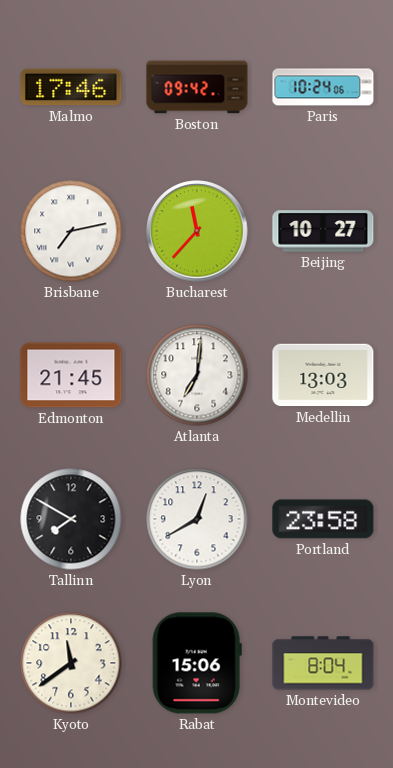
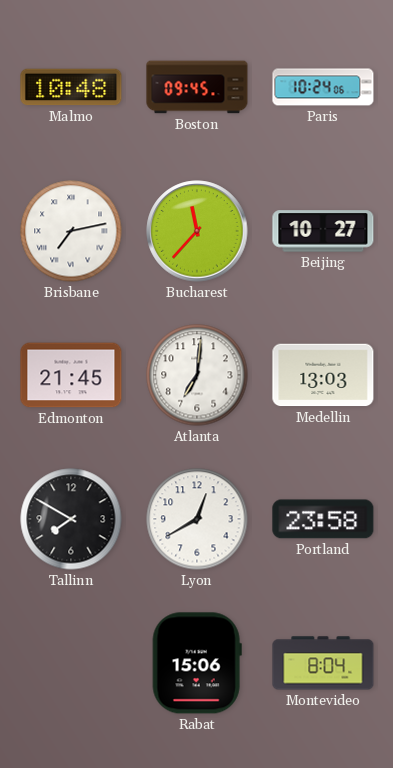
Malmo: 17:46 -> 10:48
Boston: 09:42 -> 09:45
Kyoto: 11:39 -> none
